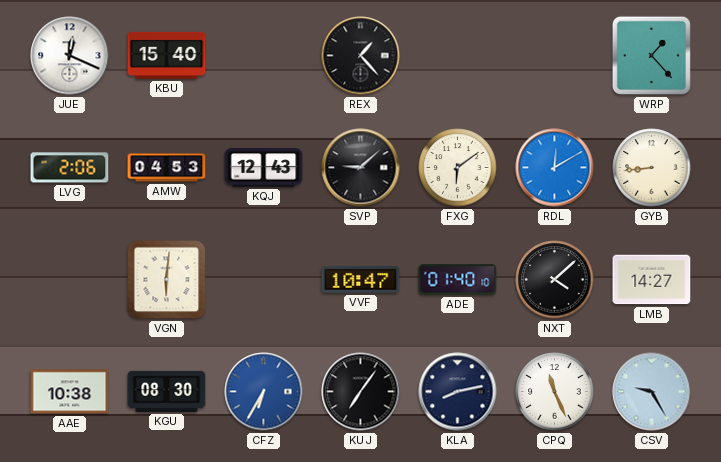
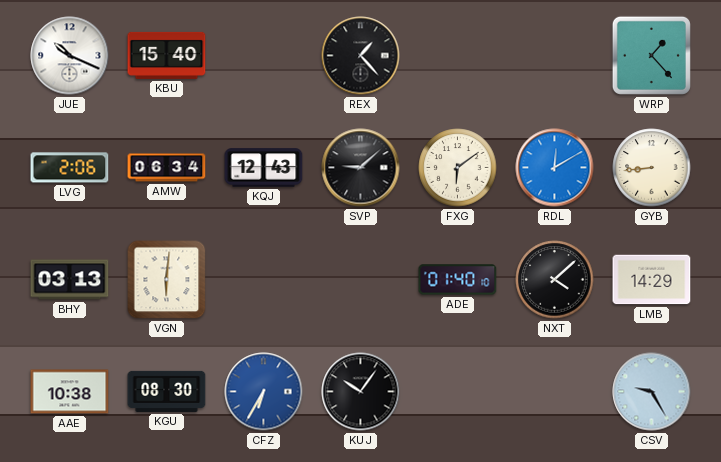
JUE: 12:19 -> 10:19
AMW: 04:53 -> 06:34
BHY: none -> 03:13
VVF: 10:47 -> none
LMB: 14:27 -> 14:29
KUJ: 7:06 -> 10:06
KLA: 8:13 -> none
CPQ: 11:26 -> none
